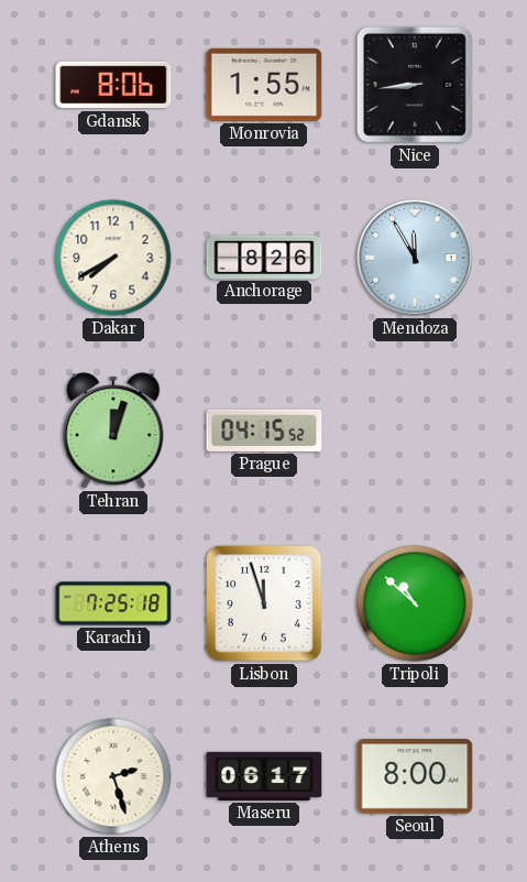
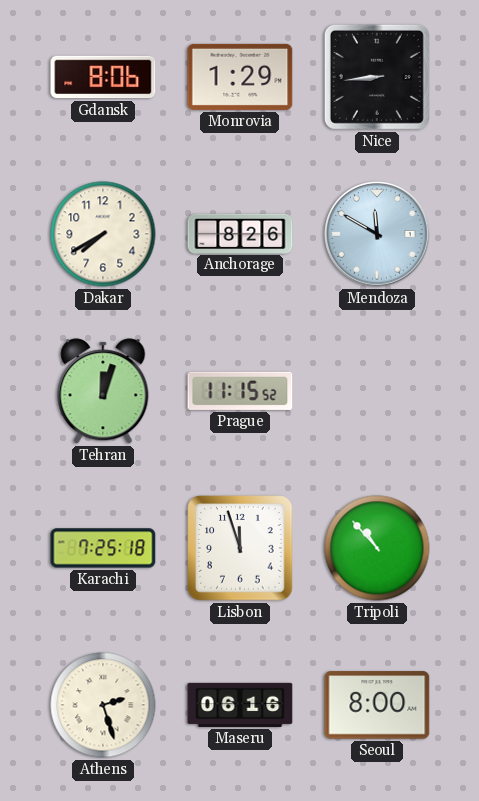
Monrovia: 1:55 -> 1:29
Mendoza: 11:55 -> 11:50
Prague: 04:15 -> 11:15
Tripoli: 10:52 -> 10:53
Maseru: 06:17 -> 06:16
